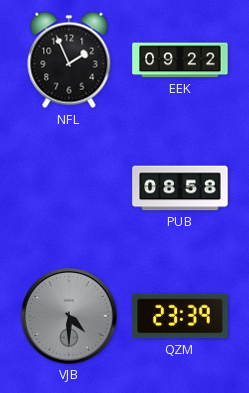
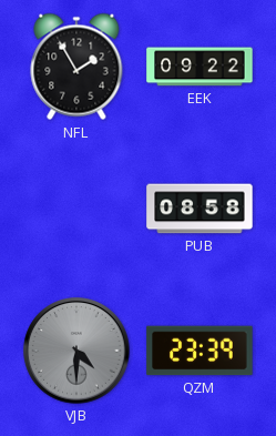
NFL: 1:56 -> 1:55
